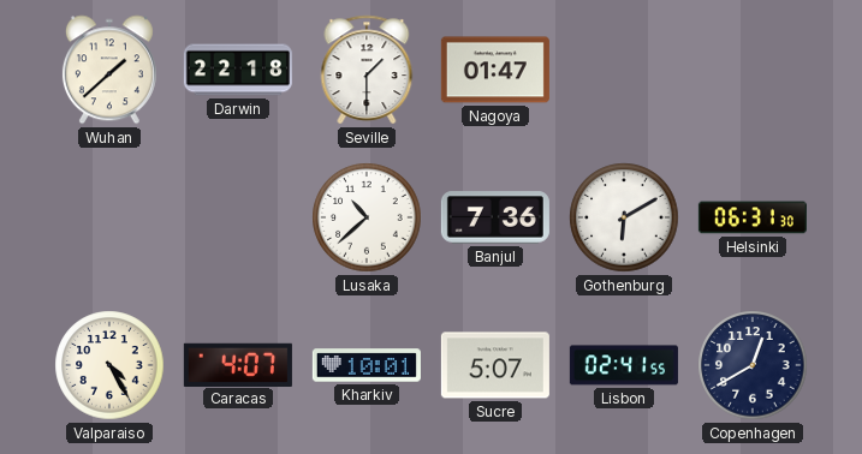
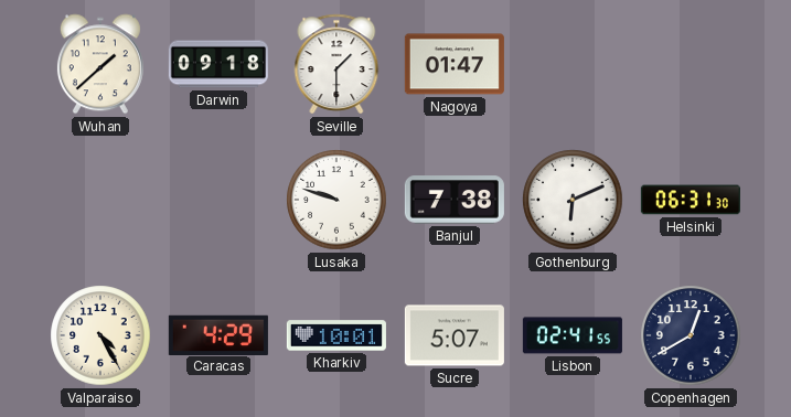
Darwin: 22:18 -> 09:18
Lusaka: 10:38 -> 9:48
Banjul: 7:36 -> 7:38
Gothenburg: 6:10 -> 6:11
Caracas: 4:07 -> 4:29
